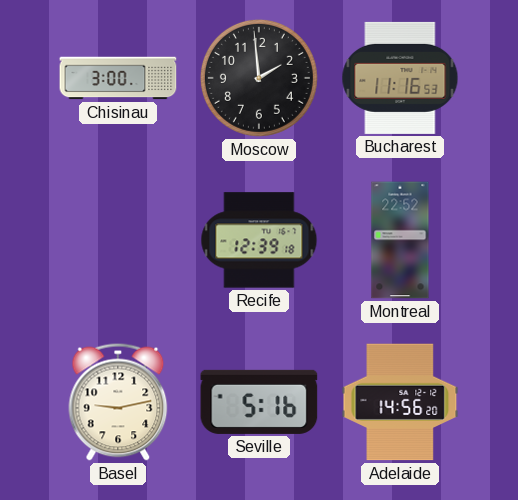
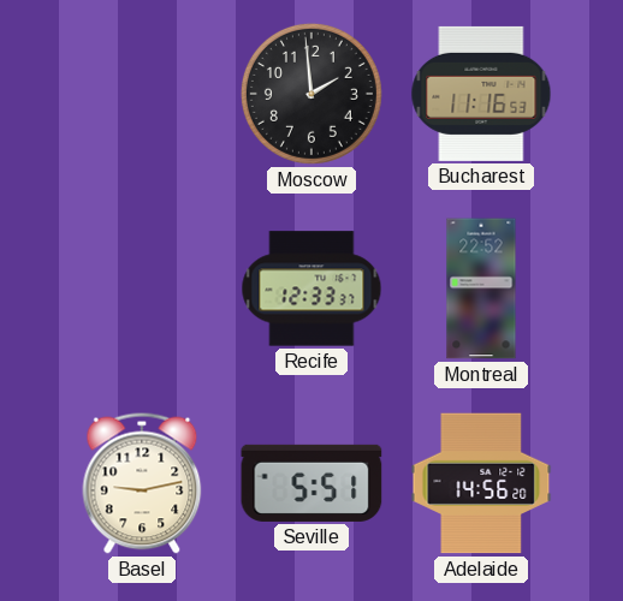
Chisinau: 3:00 -> none
Recife: 12:39 -> 12:33
Seville: 5:16 -> 5:51
